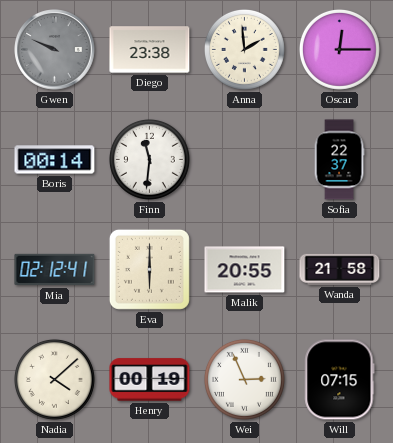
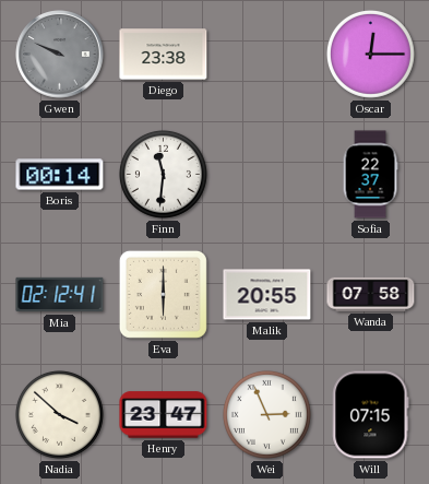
Anna: 1:59 -> none
Wanda: 21:58 -> 07:58
Nadia: 4:08 -> 3:52
Henry: 00:19 -> 23:47
